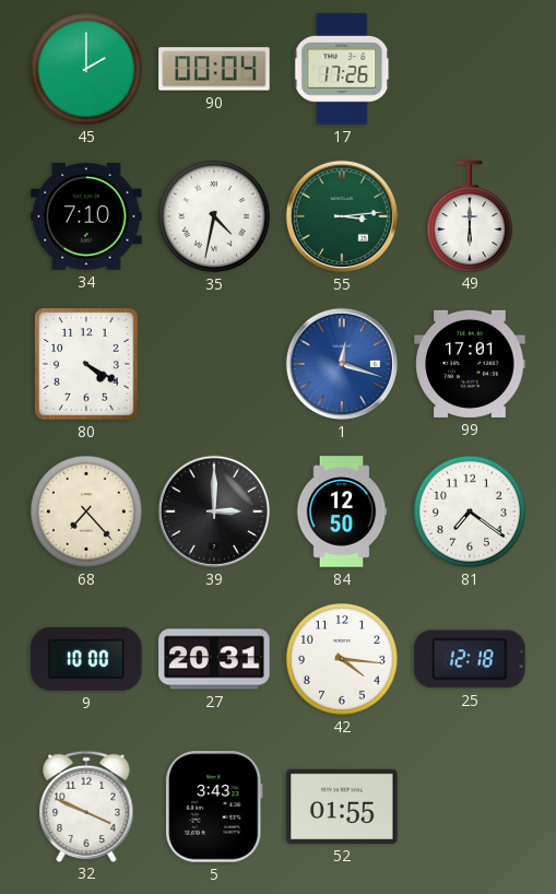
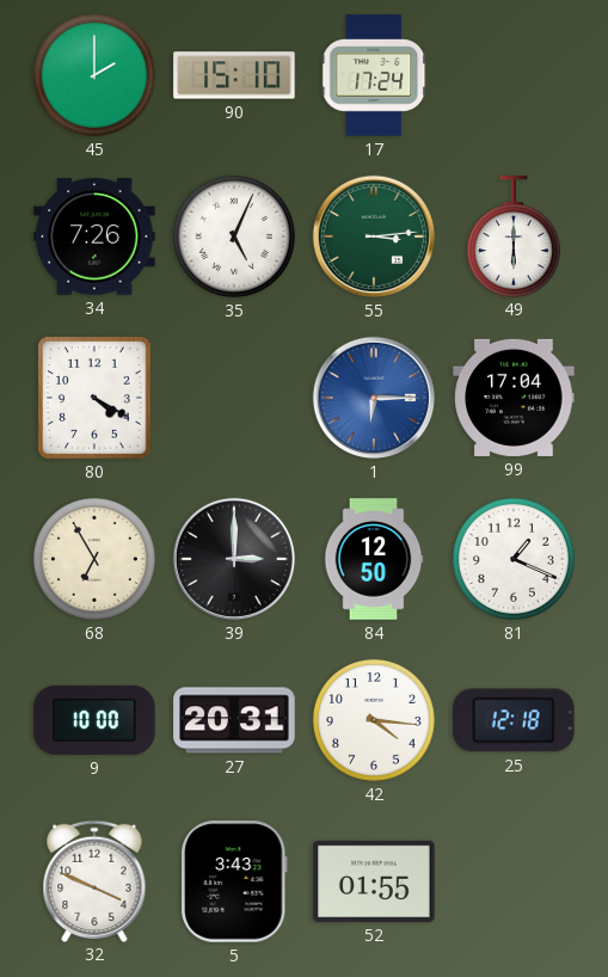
90: 00:04 -> 15:10
17: 17:26 -> 17:24
34: 7:10 -> 7:26
35: 4:32 -> 5:04
1: 12:18 -> 6:15
99: 17:01 -> 17:04
68: 7:23 -> 6:55
81: 7:21 -> 1:19
